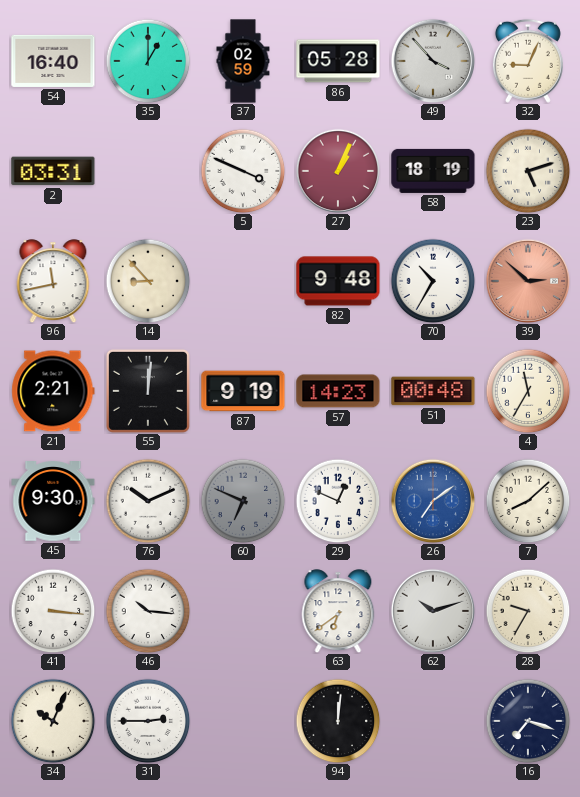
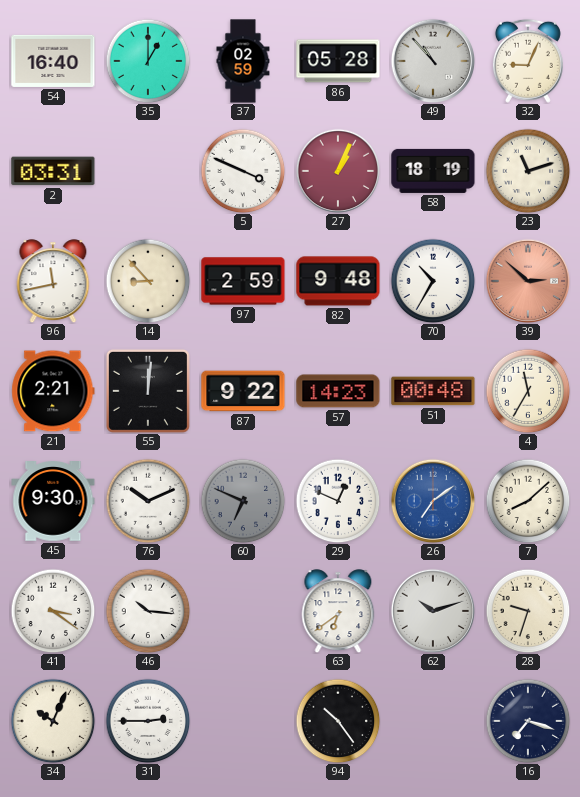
49: 3:53 -> 10:53
23: 5:12 -> 11:12
97: none -> 2:59
87: 9:19 -> 9:22
41: 3:16 -> 3:21
28: 9:35 -> 9:33
94: 12:01 -> 10:24
